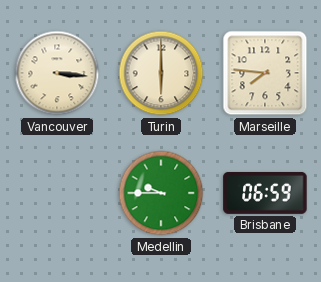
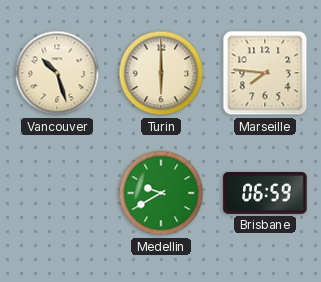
Vancouver: 3:16 -> 10:27
Medellin: 9:45 -> 9:40
